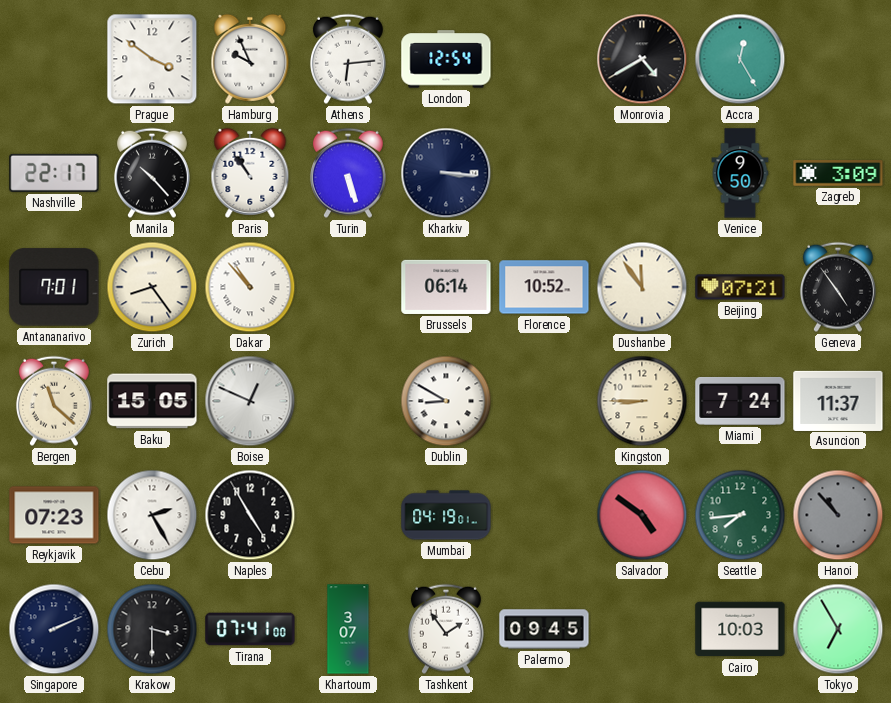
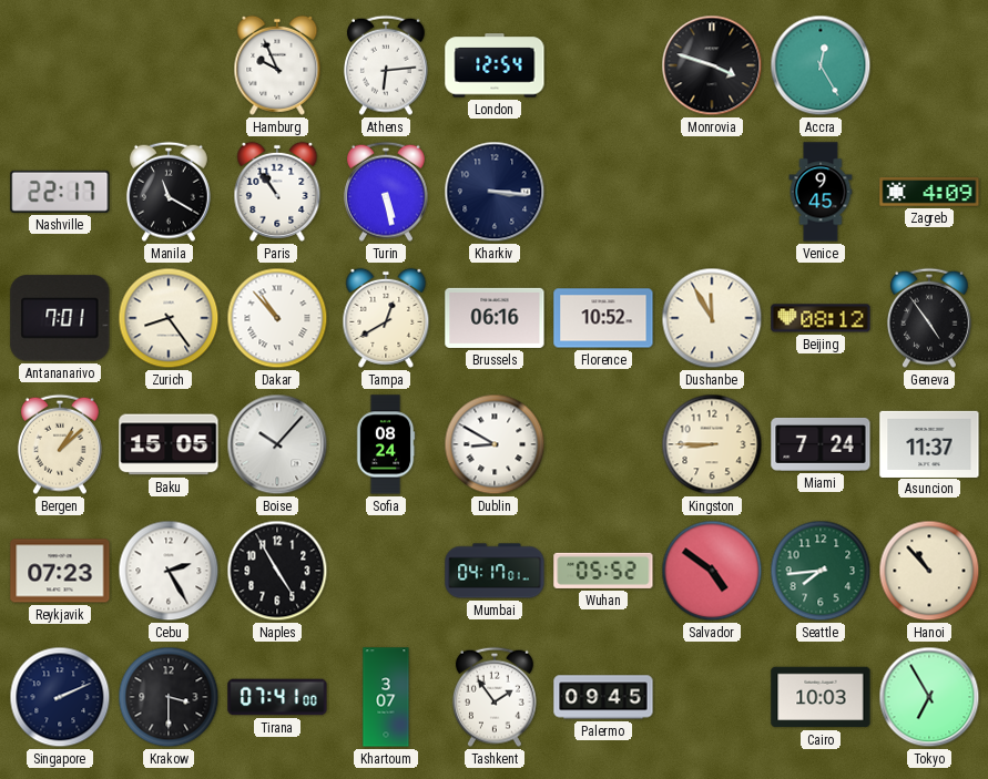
Prague: 3:51 -> none
Monrovia: 4:40 -> 3:48
Manila: 10:23 -> 11:20
Turin: 5:27 -> 5:28
Venice: 9:50 -> 9:45
Zagreb: 3:09 -> 4:09
Tampa: none -> 12:40
Brussels: 06:14 -> 06:16
Dushanbe: 11:54 -> 11:55
Beijing: 07:21 -> 08:12
Bergen: 11:22 -> 1:08
Boise: 12:49 -> 10:07
Sofia: none -> 08:24
Mumbai: 04:19 -> 04:17
Wuhan: none -> 05:52
Hanoi dial: grey -> cream
